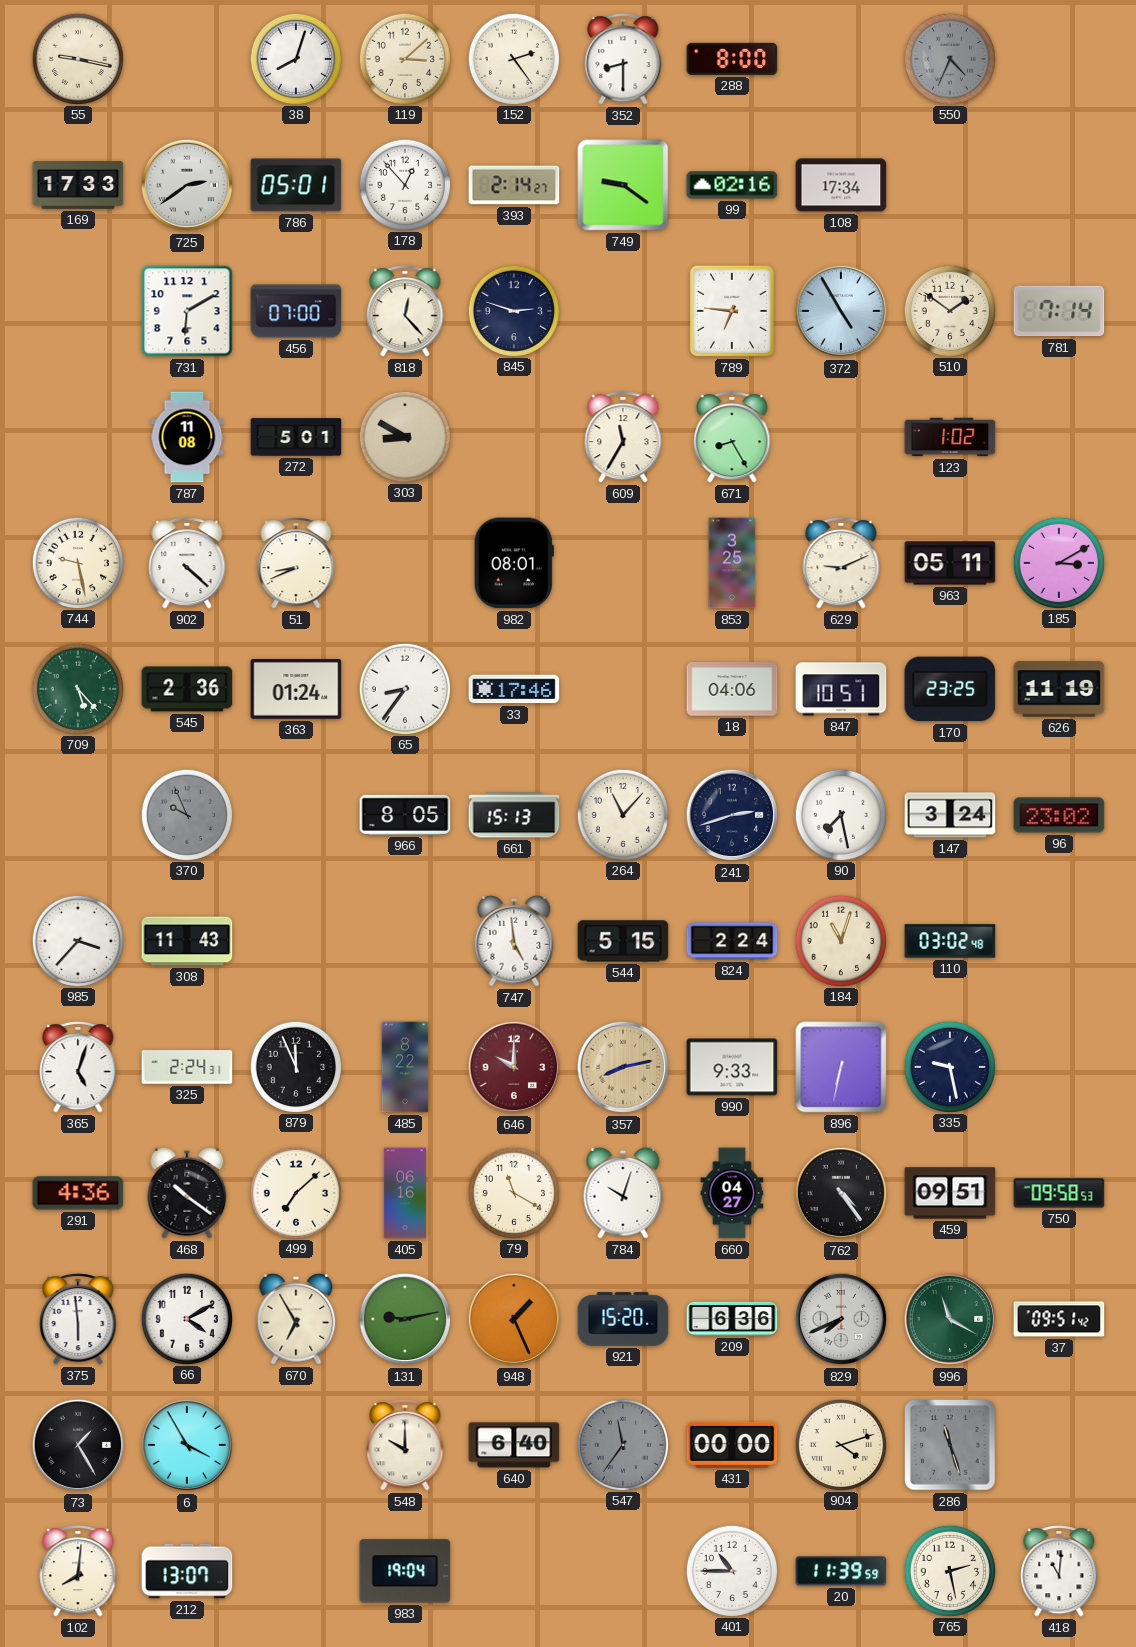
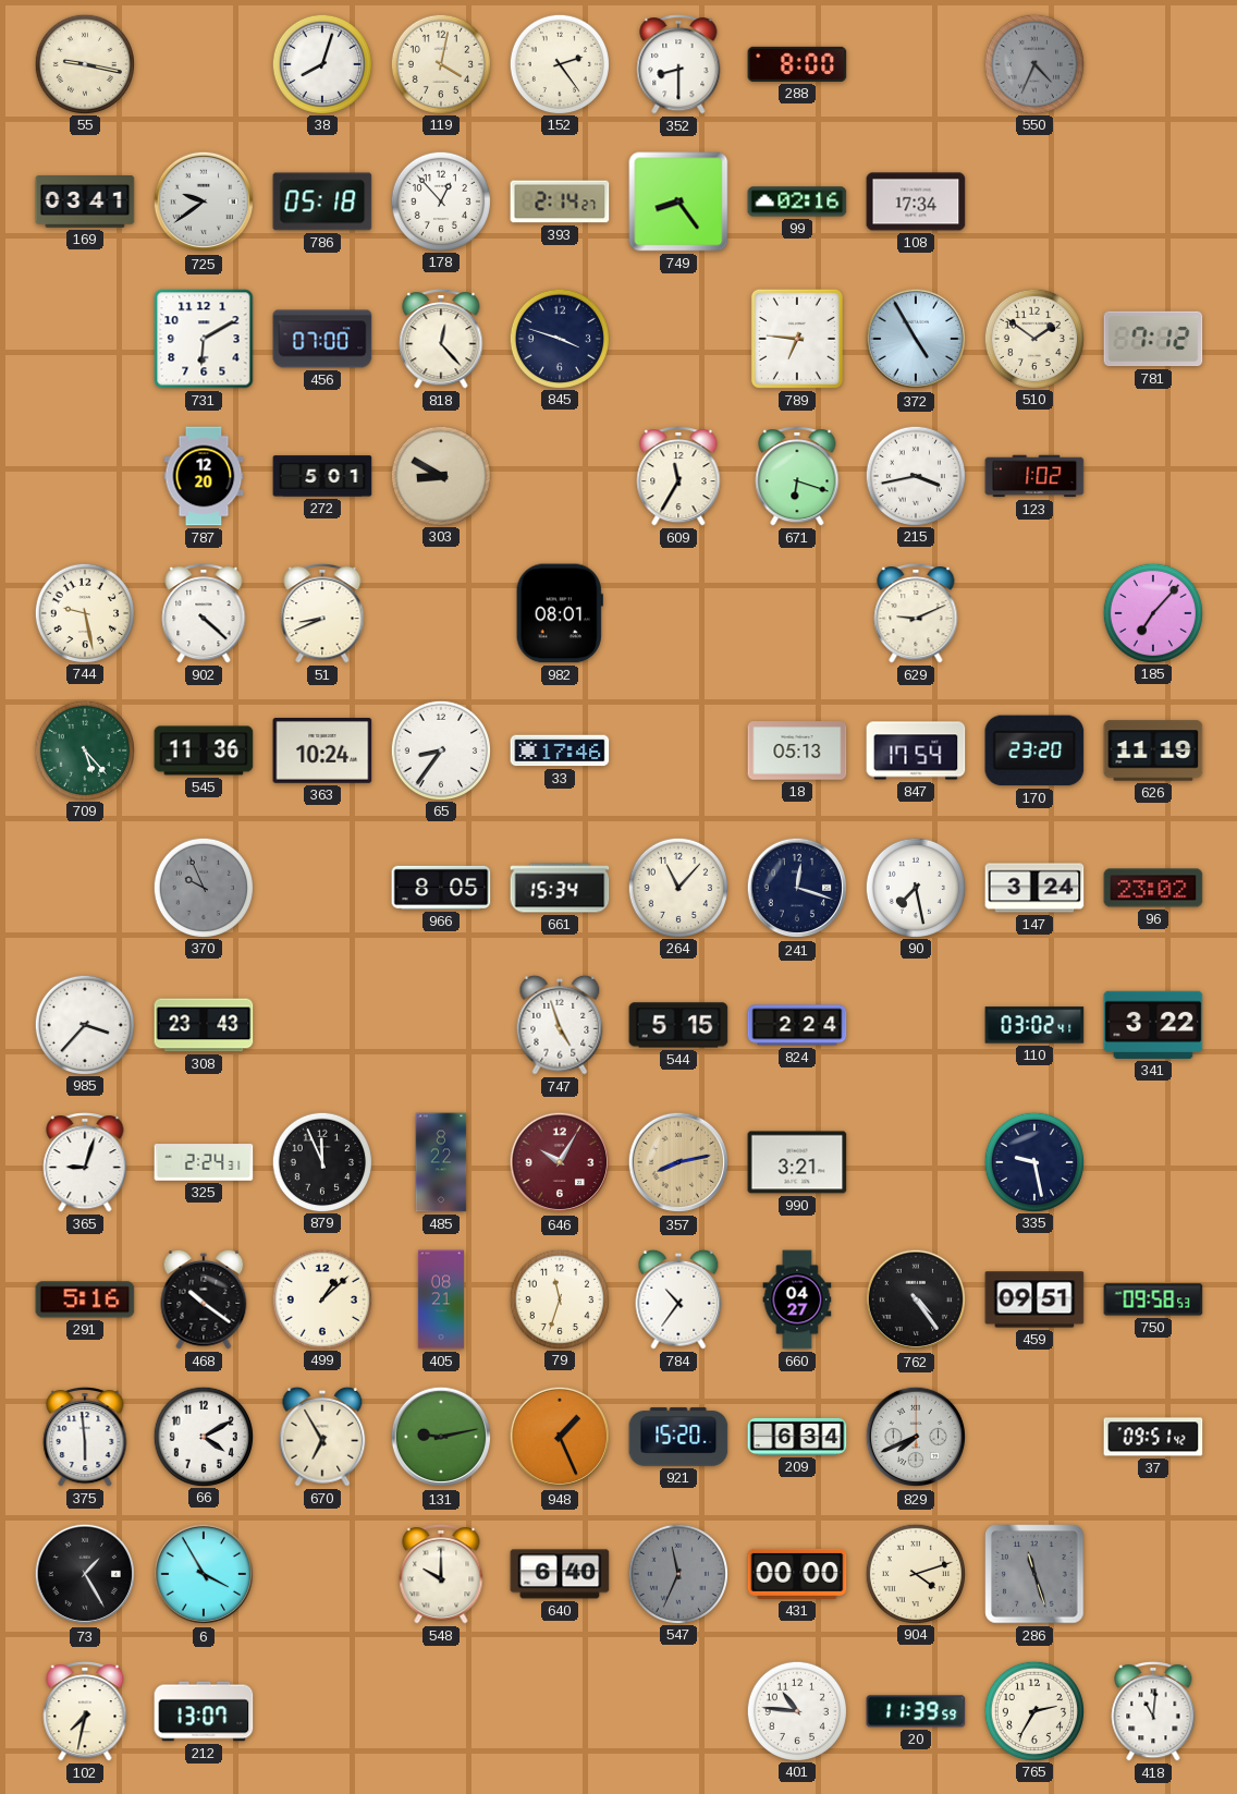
119: 3:08 -> 4:02
169: 17:33 -> 03:41
725: 2:39 -> 9:39
786: 05:01 -> 05:18
749: 9:21 -> 8:24
845: 2:48 -> 3:48
781: 7:14 -> 7:12
787: 11:08 -> 12:20
671: 8:25 -> 6:18
215: none -> 3:43
853: 3:25 -> none
963: 05:11 -> none
185: 3:10 -> 7:07
545: 2:36 -> 11:36
363: 01:24 -> 10:24
18: 04:06 -> 05:13
847: 10:51 -> 17:54
170: 23:25 -> 23:20
661: 15:13 -> 15:34
241: 2:42 -> 12:18
308: 11:43 -> 23:43
747: 4:59 -> 4:57
184: 11:03 -> none
110: 03:02:48 -> 03:02:41
341: none -> 3:22
365: 5:03 -> 9:03
646: 10:00 -> 10:05
990: 9:33 -> 3:21
896: 6:32 -> none
291: 4:36 -> 5:16
499: 7:08 -> 1:08
405: 06:16 -> 08:21
79: 11:20 -> 11:33
784: 10:03 -> 10:36
209: 6:36 -> 6:34
996: 11:20 -> none
547: 11:36 -> 11:34
102: 8:01 -> 7:32
983: 19:04 -> none
401: 10:45 -> 10:46
765: 2:28 -> 2:35
